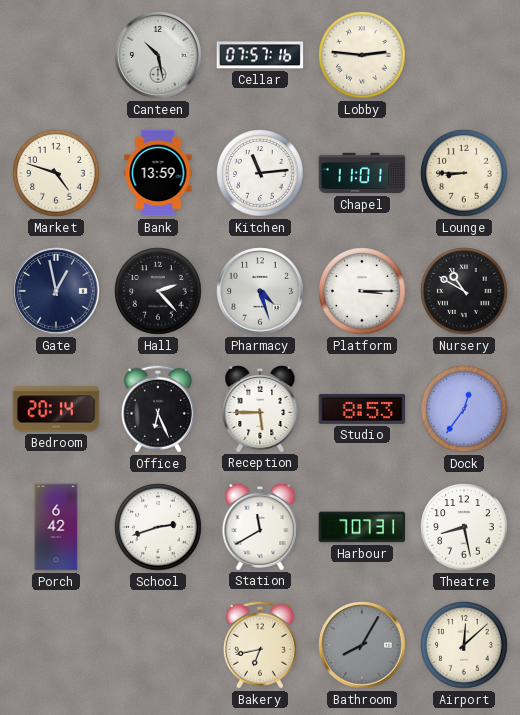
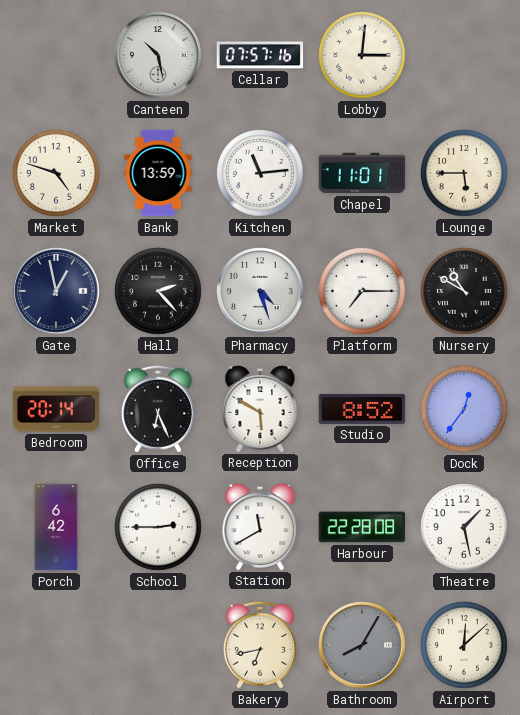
Lobby: 2:46 -> 3:01
Lounge: 8:45 -> 5:45
Platform: 3:15 -> 7:15
Reception: 5:45 -> 5:50
Studio: 8:53 -> 8:52
School: 2:42 -> 2:45
Harbour: 7:07 -> 22:28
Theatre: 8:28 -> 1:28
